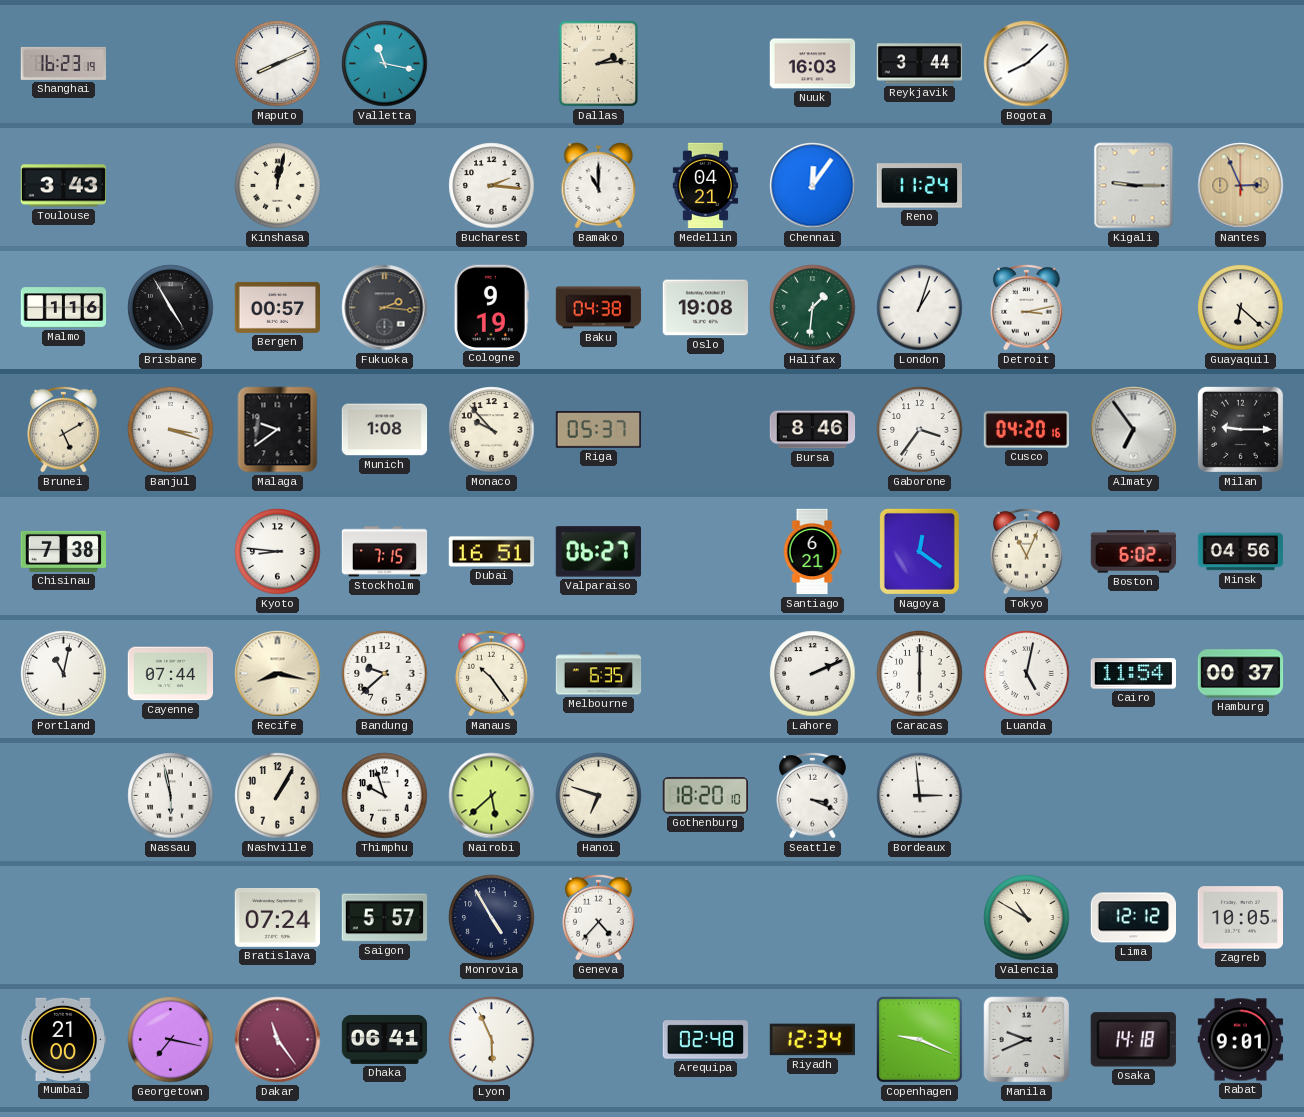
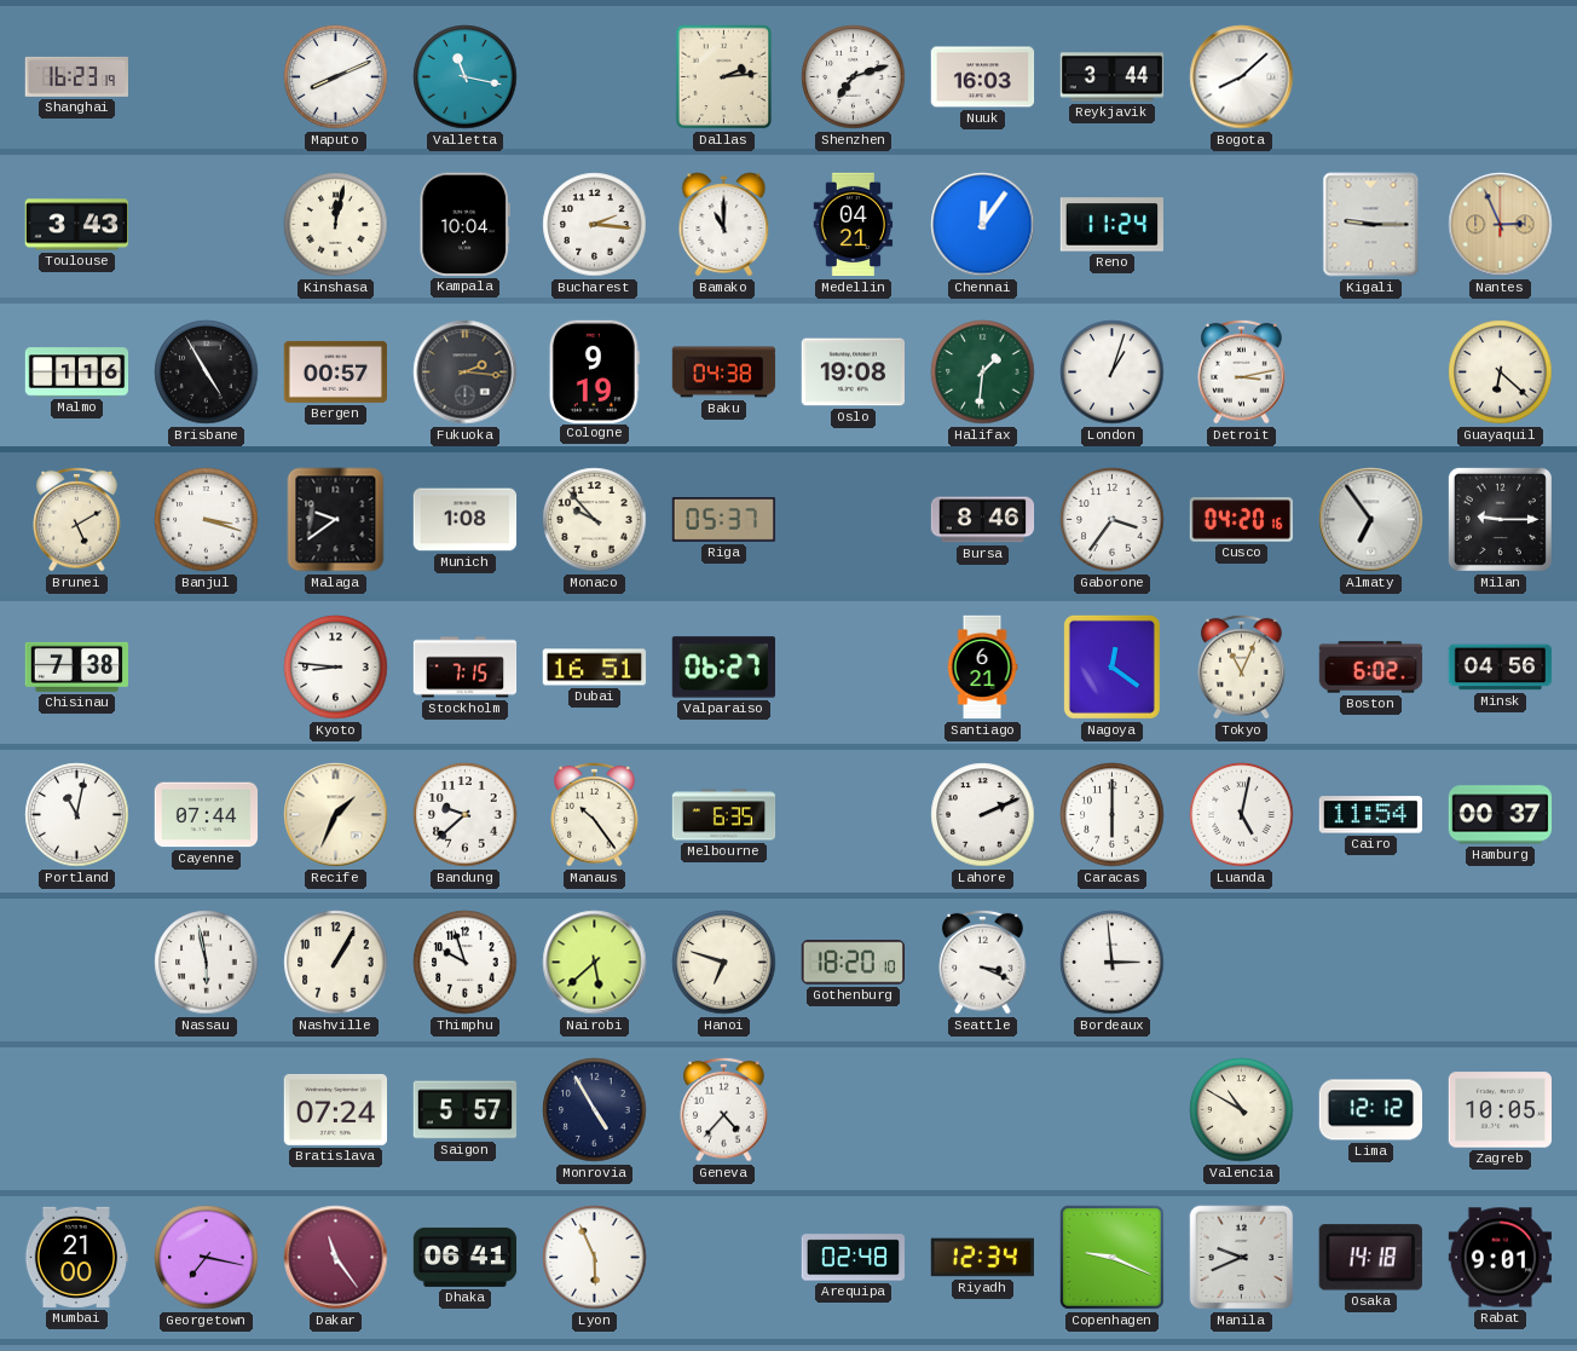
Shenzhen: none -> 7:12
Kampala: none -> 10:04
Recife: 8:17 -> 1:34
